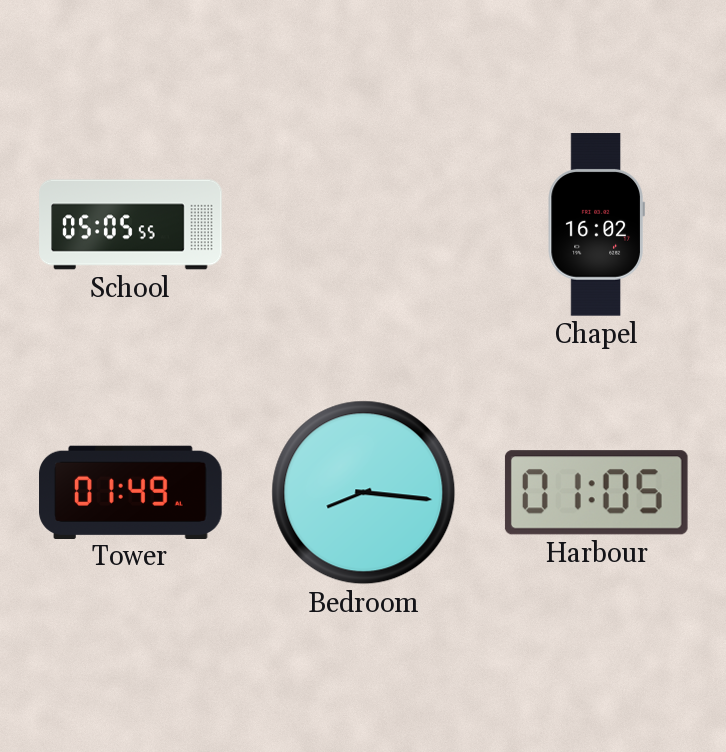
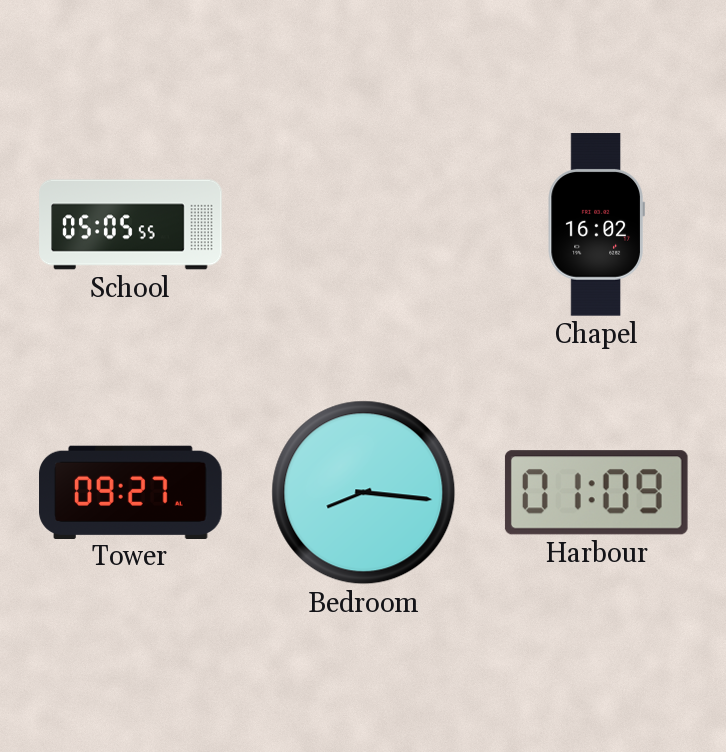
Tower: 01:49 -> 09:27
Harbour: 01:05 -> 01:09
